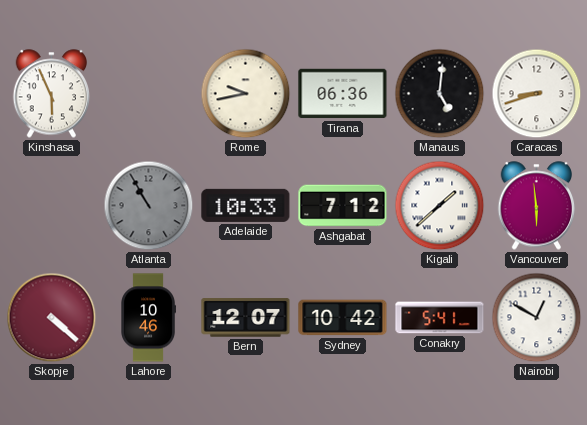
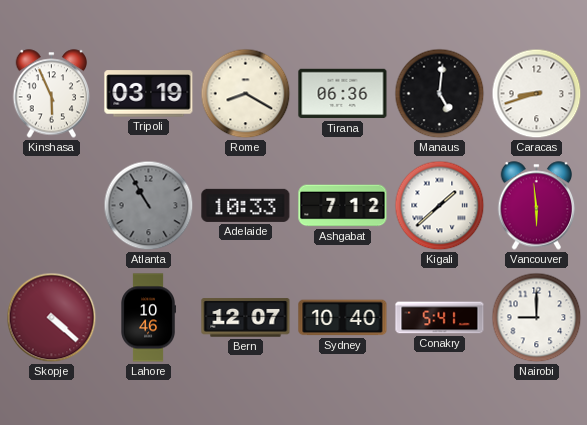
Tripoli: none -> 03:19
Rome: 9:43 -> 8:20
Sydney: 10:42 -> 10:40
Nairobi: 12:50 -> 9:00
